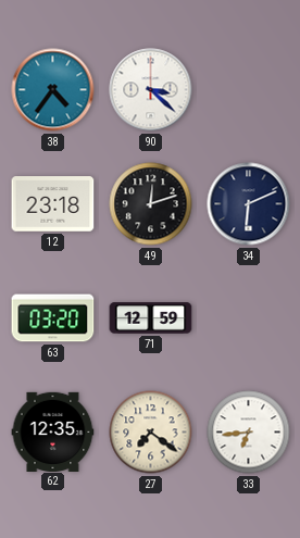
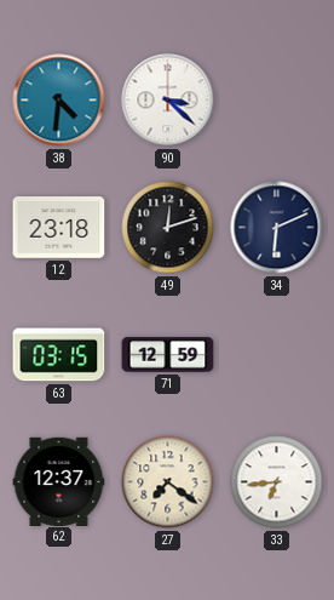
38: 4:36 -> 4:31
63: 03:20 -> 03:15
62: 12:35 -> 12:37
